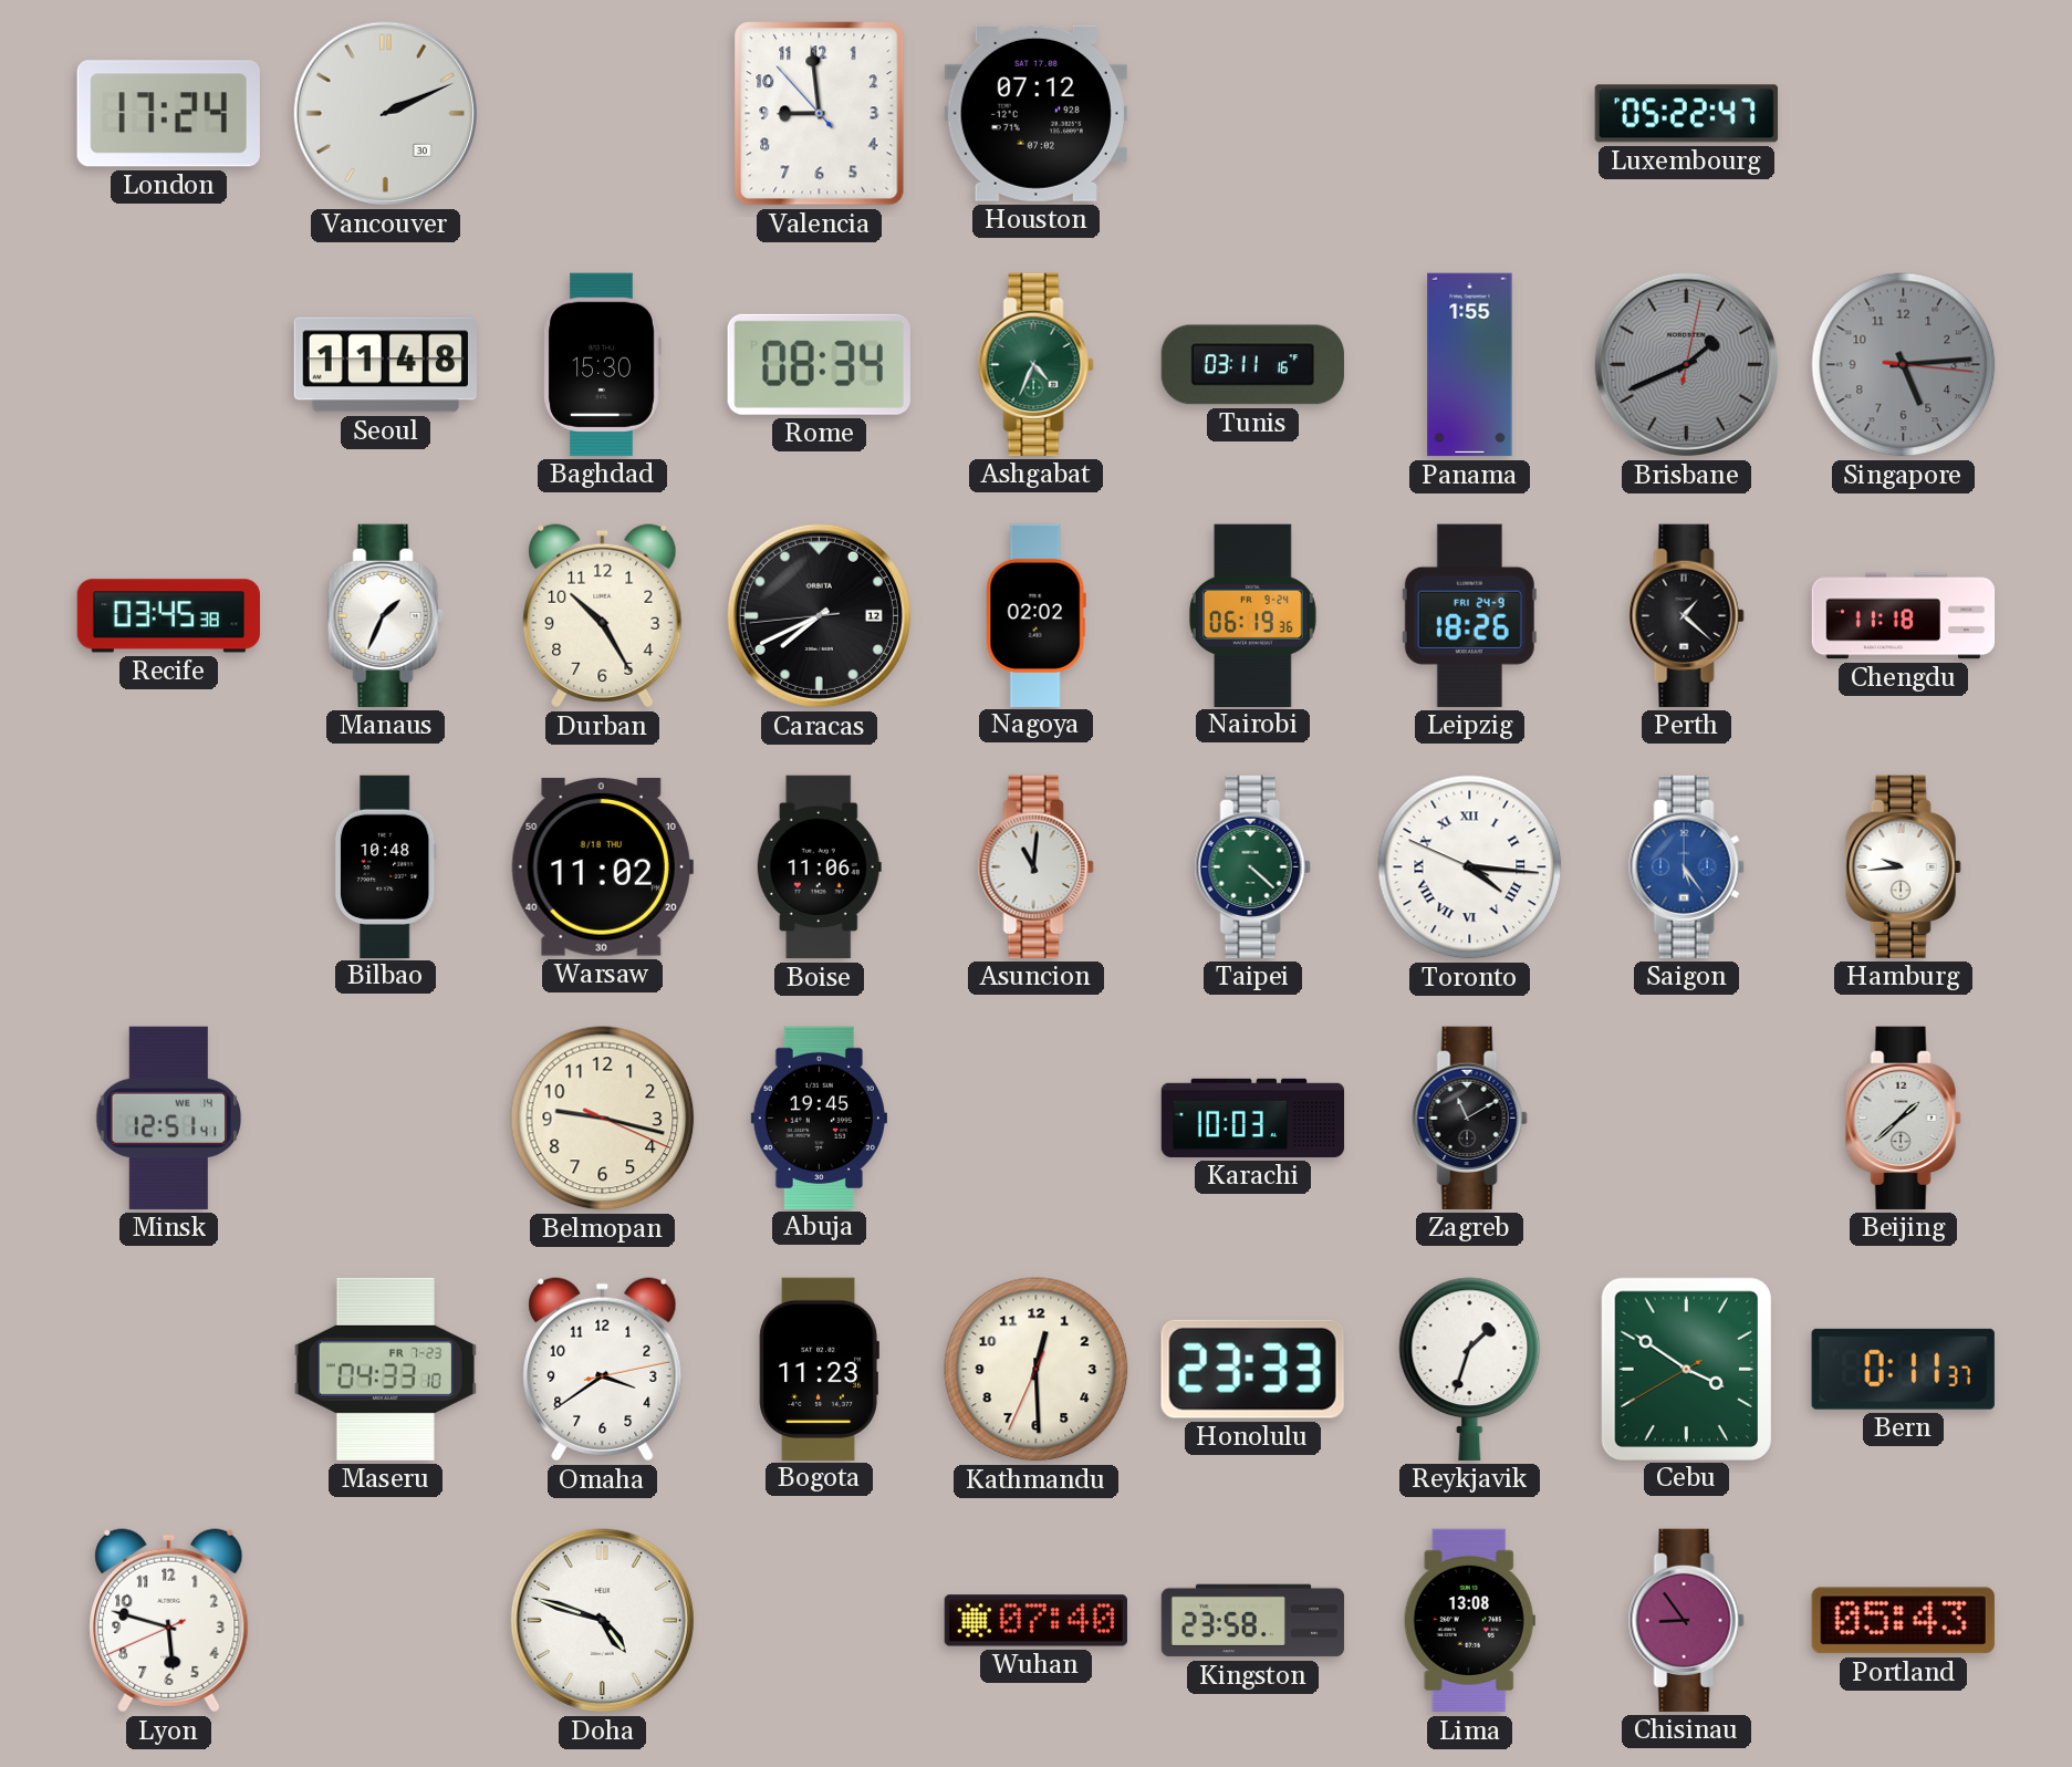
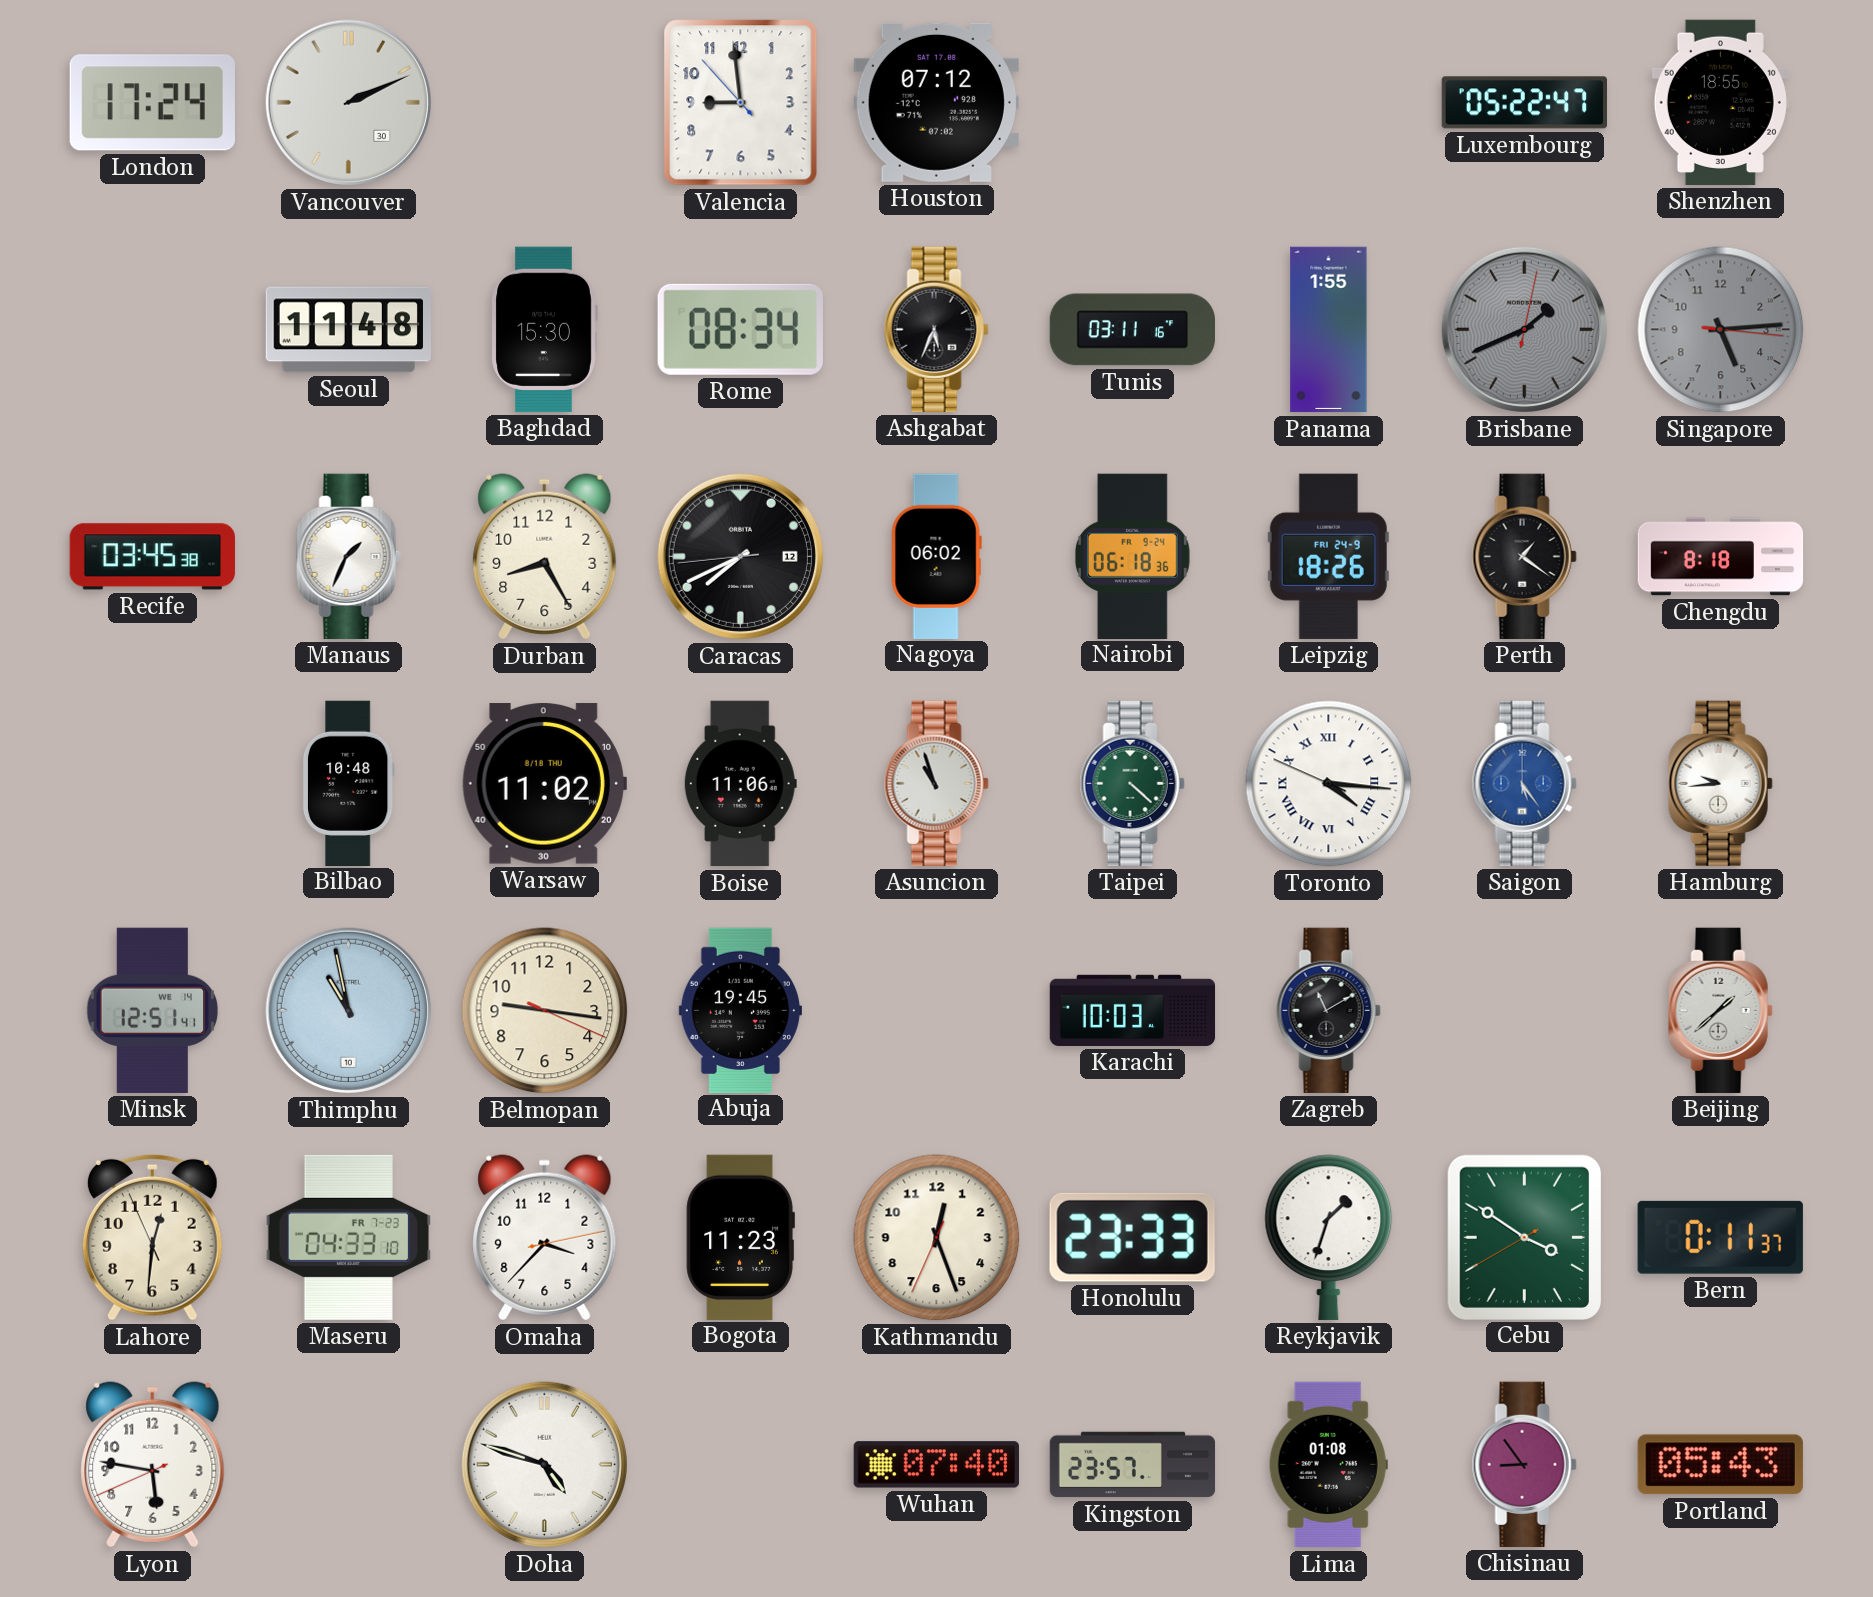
Shenzhen: none -> 18:55
Ashgabat: 4:34 -> 5:34
Ashgabat dial: green -> black
Durban: 10:25 -> 8:25
Nagoya: 02:02 -> 06:02
Nairobi: 06:19 -> 06:18
Perth: 1:22 -> 1:21
Chengdu: 11:18 -> 8:18
Asuncion: 11:01 -> 10:57
Thimphu: none -> 10:58
Belmopan: 9:17 -> 9:16
Lahore: none -> 12:30
Omaha: 3:39 -> 3:37
Kathmandu: 12:29 -> 12:26
Lyon: 5:47 -> 5:46
Kingston: 23:58 -> 23:57
Lima: 13:08 -> 01:08
